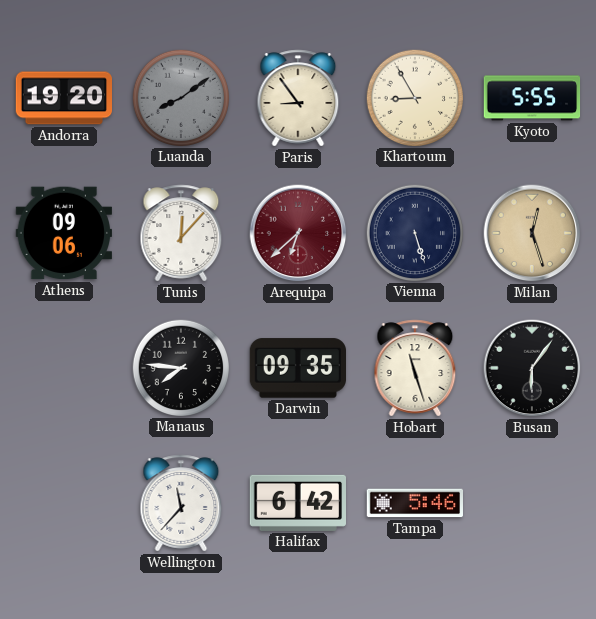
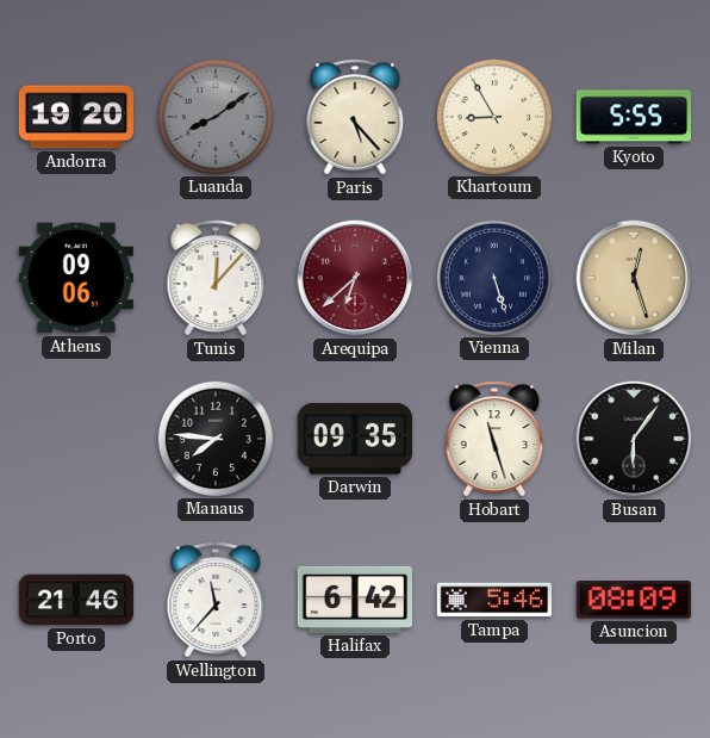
Paris: 8:54 -> 5:23
Porto: none -> 21:46
Asuncion: none -> 08:09
